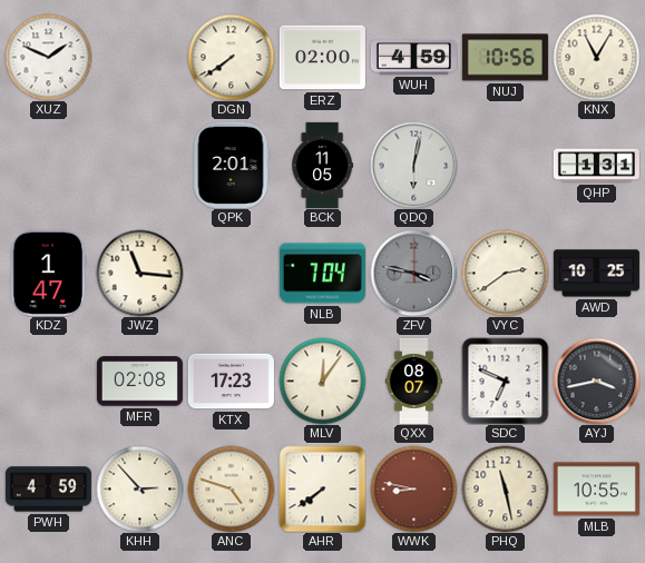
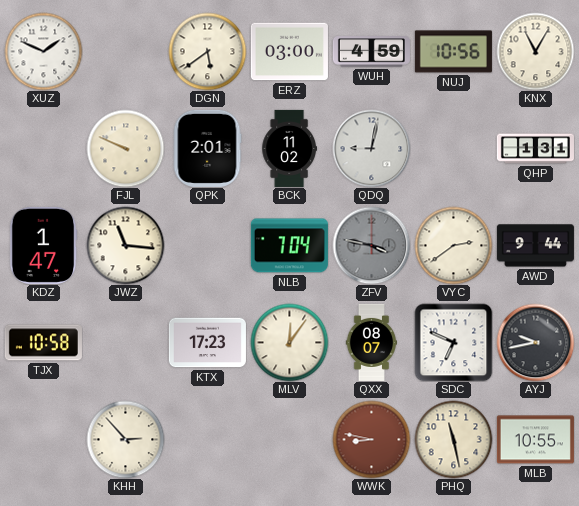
DGN: 7:39 -> 5:39
ERZ: 02:00 -> 03:00
FJL: none -> 9:49
BCK: 11:05 -> 11:02
QDQ: 6:02 -> 9:02
AWD: 10:25 -> 9:44
TJX: none -> 10:58
MFR: 02:08 -> none
AYJ: 3:43 -> 9:43
PWH: 4:59 -> none
ANC: 4:48 -> none
AHR: 7:39 -> none
